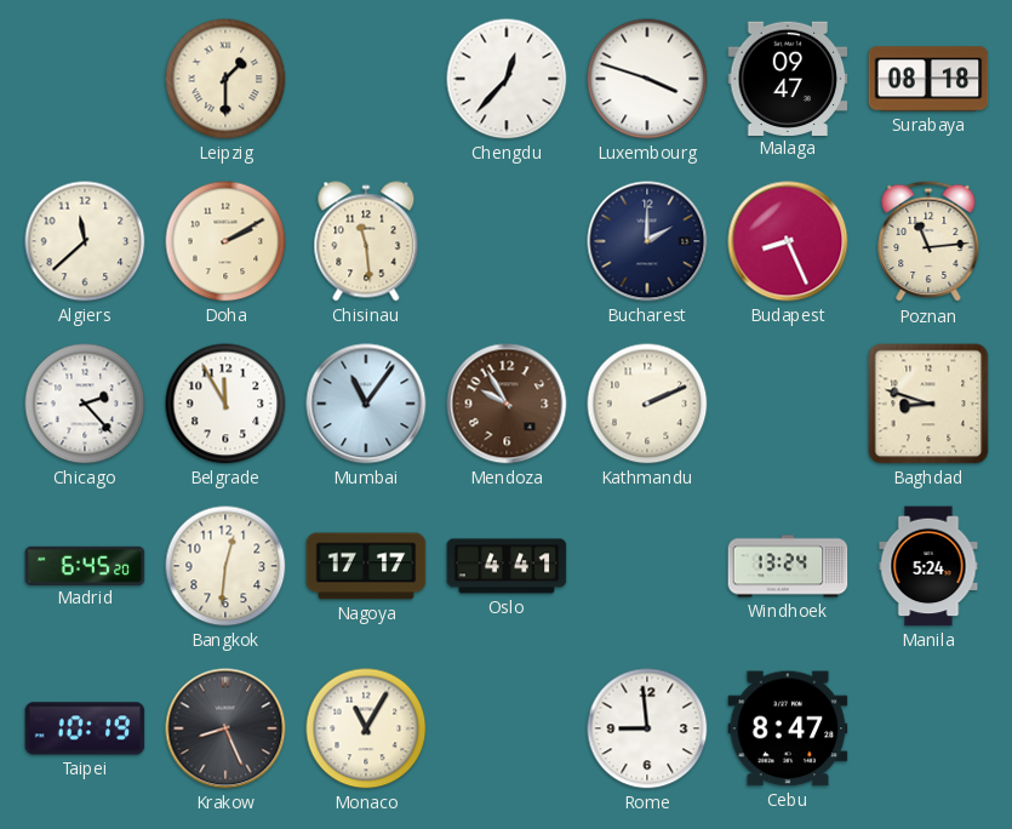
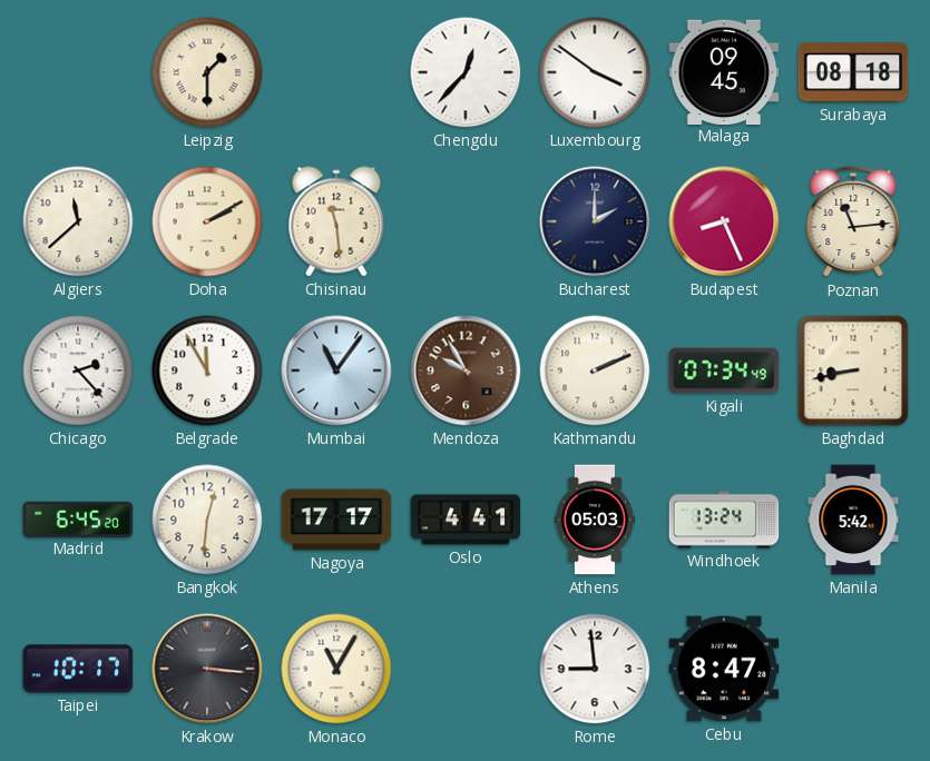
Luxembourg: 3:48 -> 3:51
Malaga: 09:47 -> 09:45
Kigali: none -> 07:34
Baghdad: 8:48 -> 8:43
Athens: none -> 05:03
Manila: 5:24 -> 5:42
Taipei: 10:19 -> 10:17
Krakow: 8:26 -> 3:16
